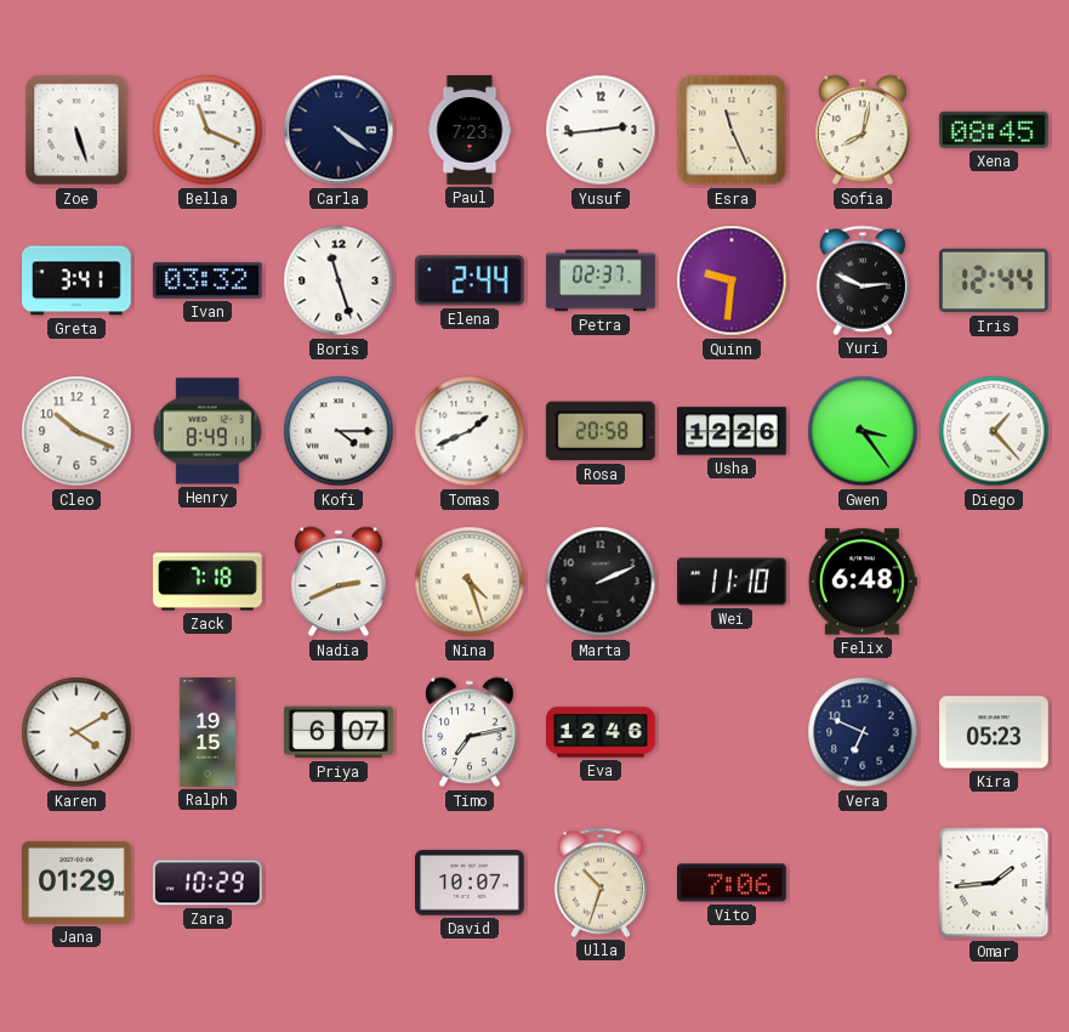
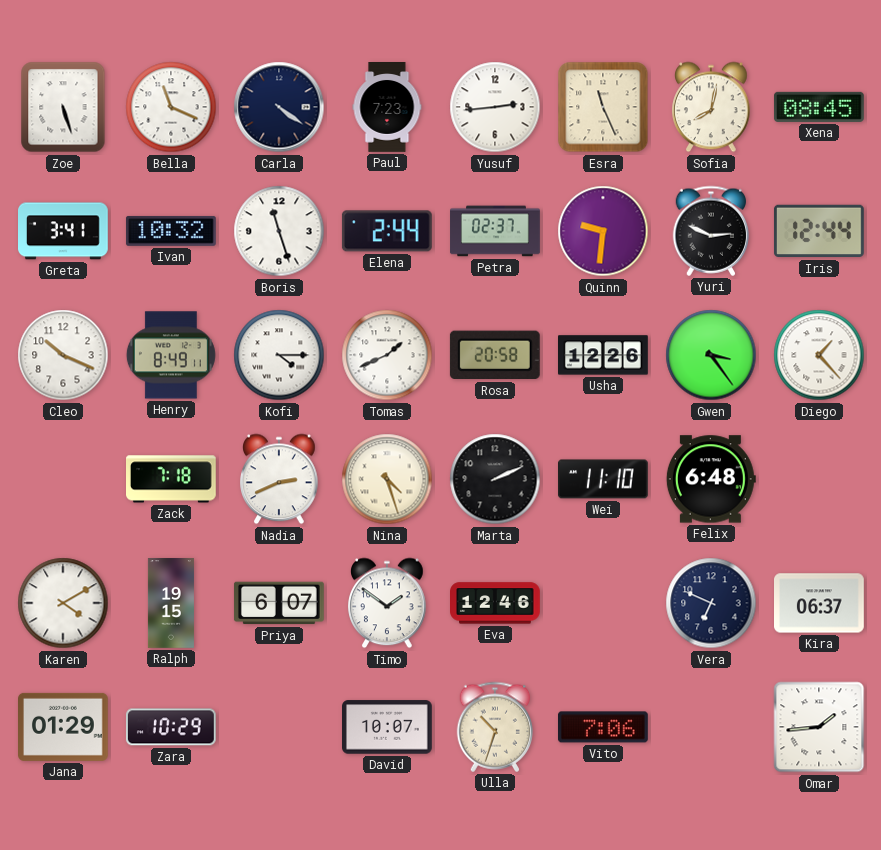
Ivan: 03:32 -> 10:32
Timo: 7:13 -> 1:51
Kira: 05:23 -> 06:37
